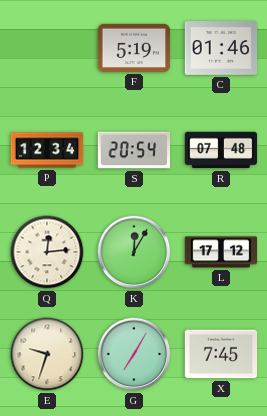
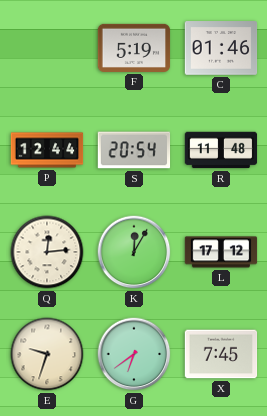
P: 12:34 -> 12:44
R: 07:48 -> 11:48
G: 7:05 -> 6:39
